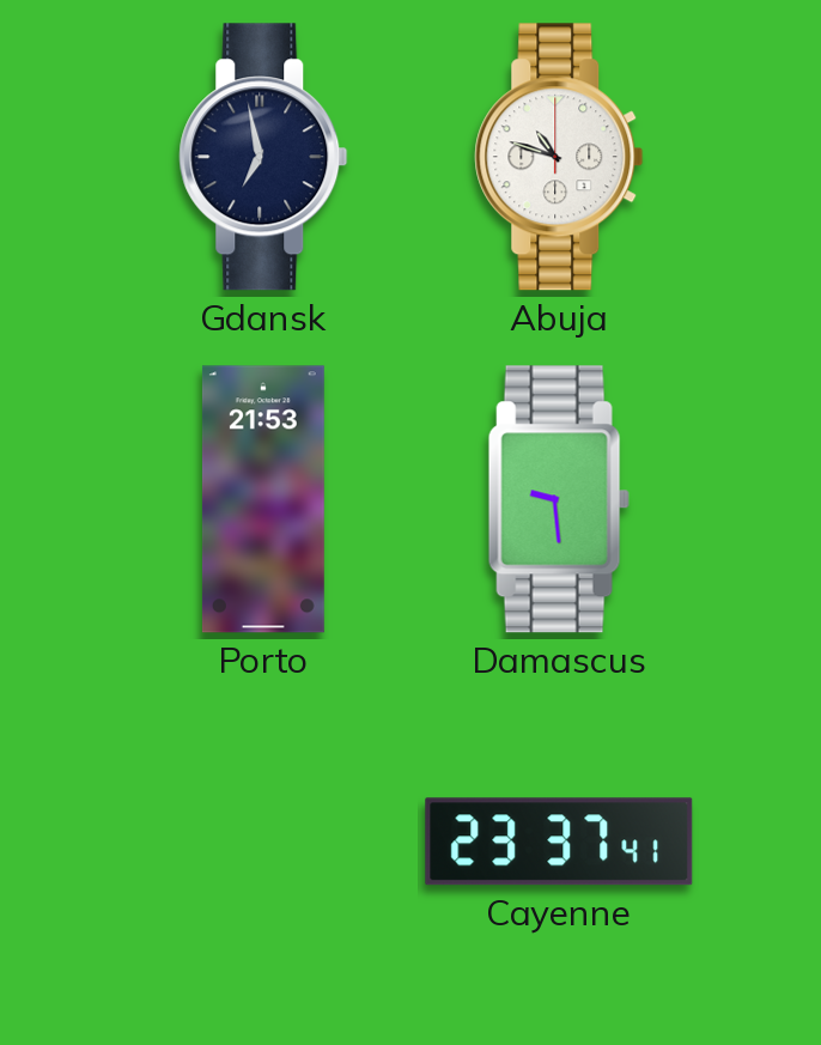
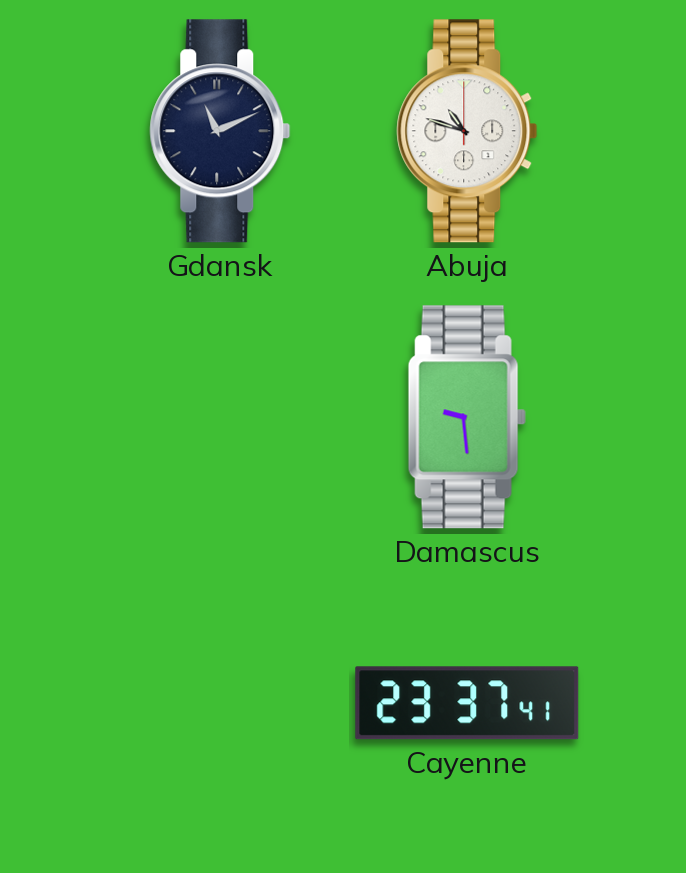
Gdansk: 6:58 -> 11:11
Porto: 21:53 -> none
